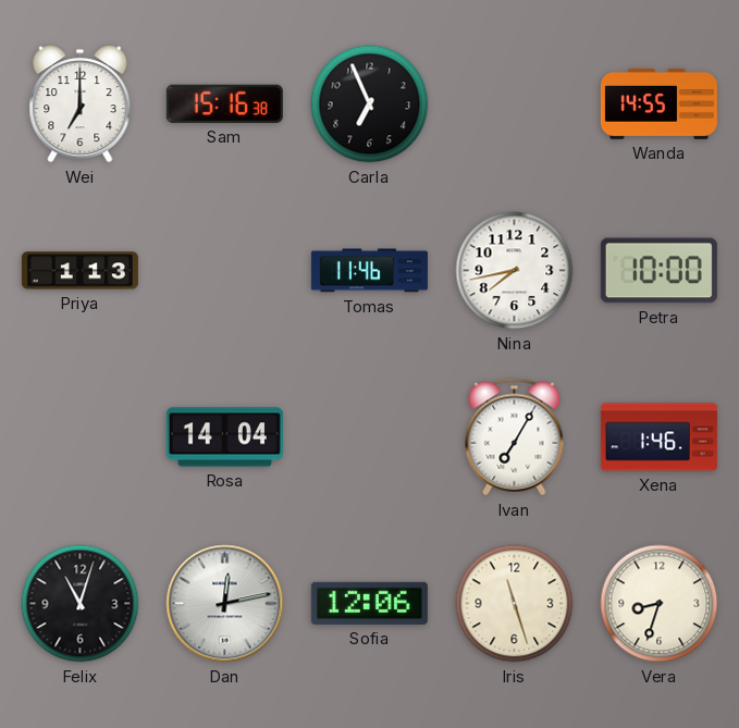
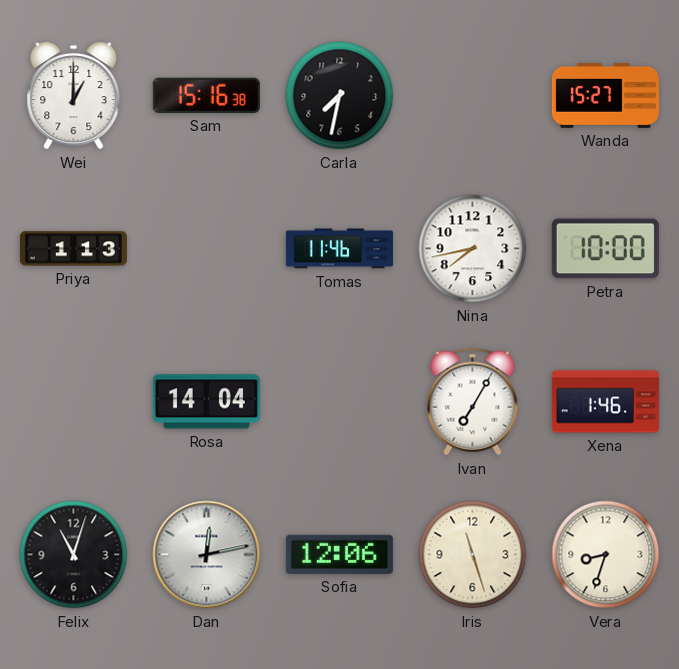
Wei: 7:00 -> 1:00
Carla: 6:56 -> 7:32
Wanda: 14:55 -> 15:27
